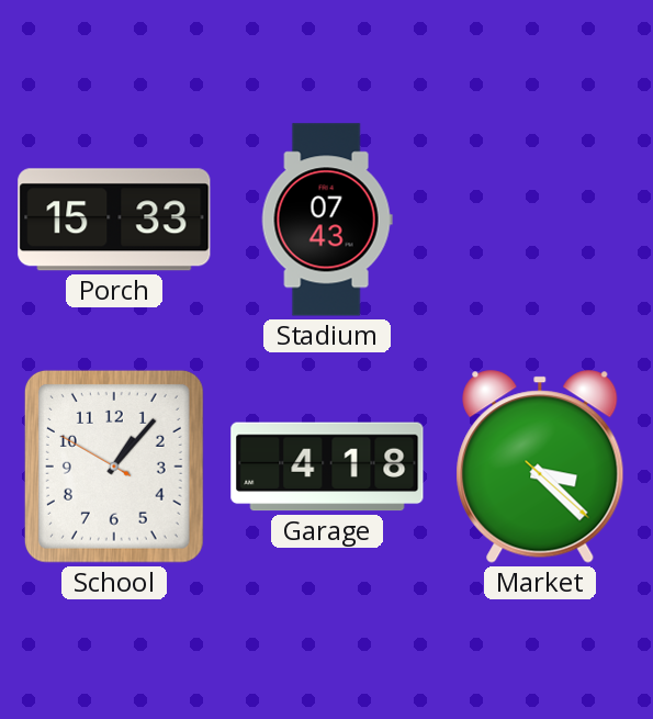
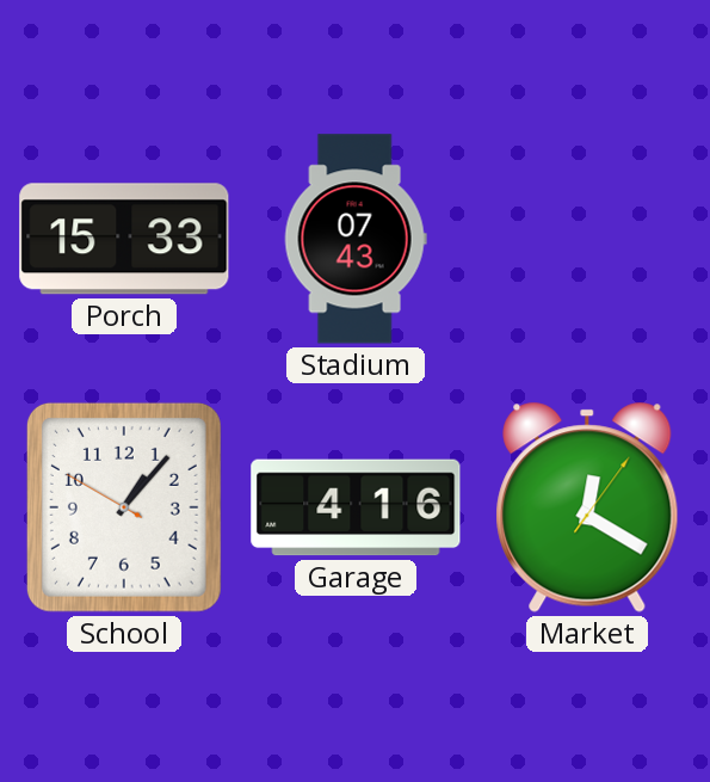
Garage: 4:18 -> 4:16
Market: 3:22 -> 12:20
